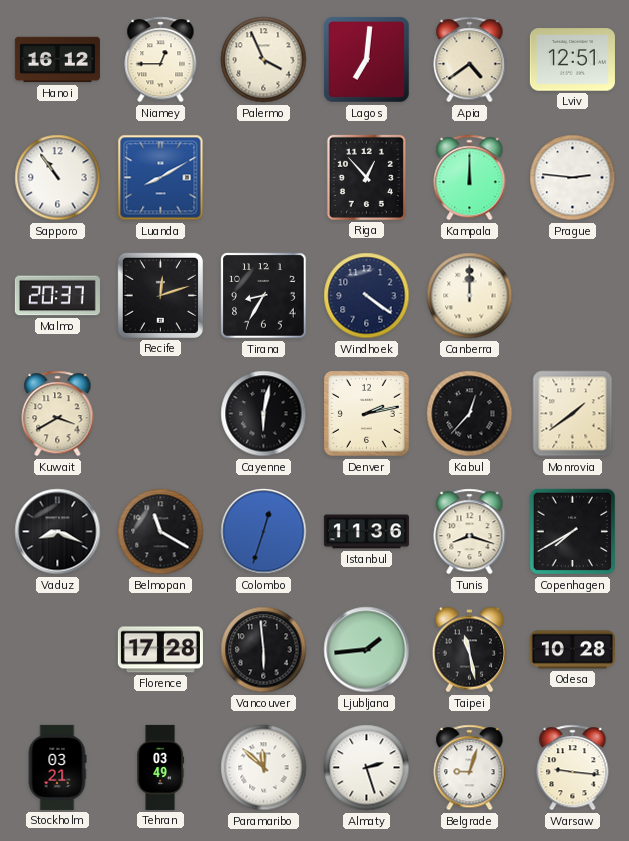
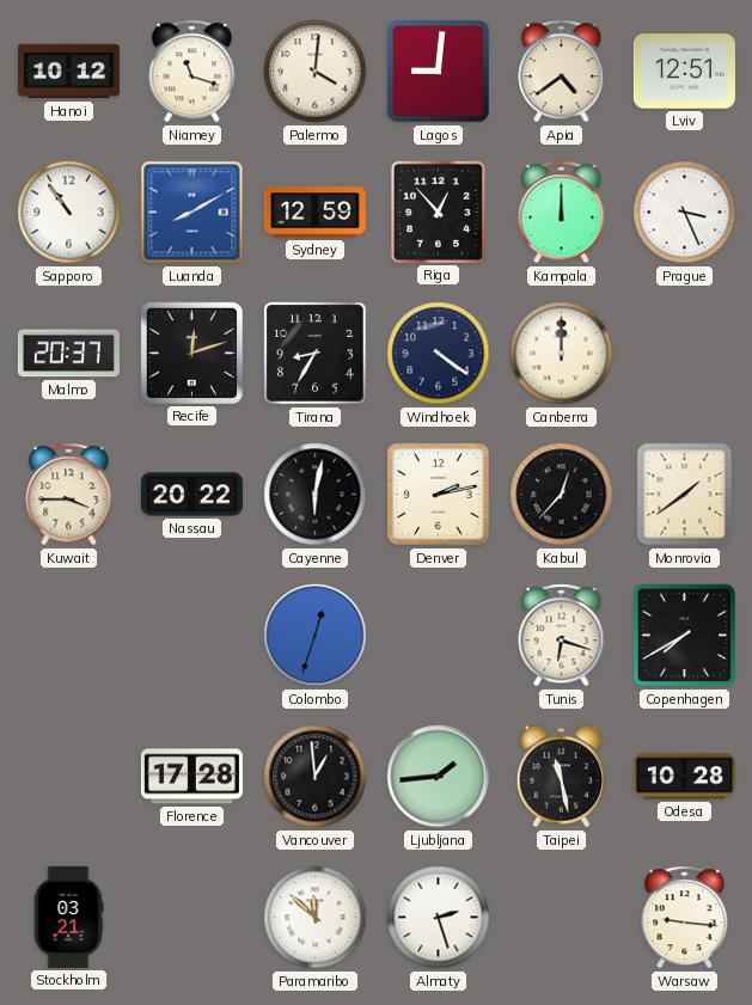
Hanoi: 16:12 -> 10:12
Niamey: 12:45 -> 11:18
Palermo: 3:56 -> 4:01
Lagos: 7:01 -> 9:01
Sydney: none -> 12:59
Prague: 2:46 -> 3:26
Kuwait: 3:40 -> 3:45
Nassau: none -> 20:22
Vaduz: 8:19 -> none
Belmopan: 11:20 -> none
Istanbul: 11:36 -> none
Tunis: 8:18 -> 6:18
Vancouver: 5:59 -> 12:59
Tehran: 03:49 -> none
Belgrade: 9:03 -> none
